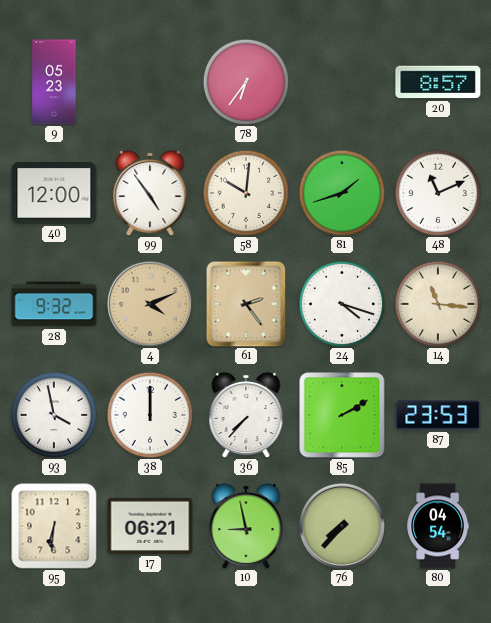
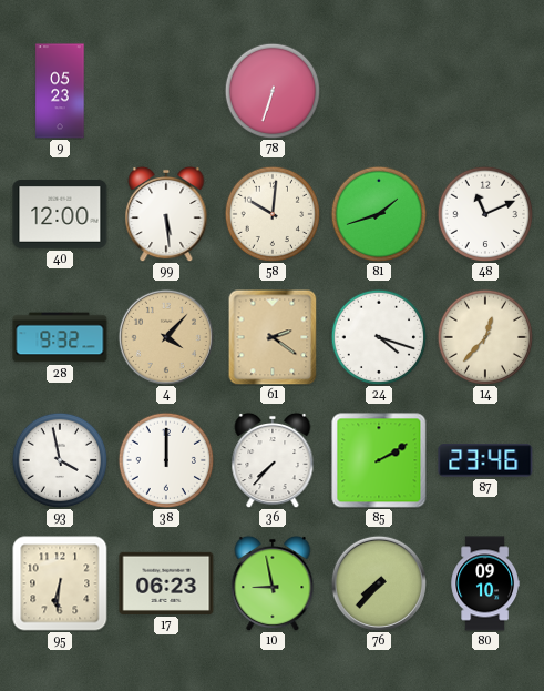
78: 6:36 -> 6:33
20: 8:57 -> none
99: 4:54 -> 5:29
4: 4:11 -> 4:07
61: 2:24 -> 2:21
14: 11:16 -> 12:37
87: 23:53 -> 23:46
17: 06:21 -> 06:23
80: 04:54 -> 09:10
